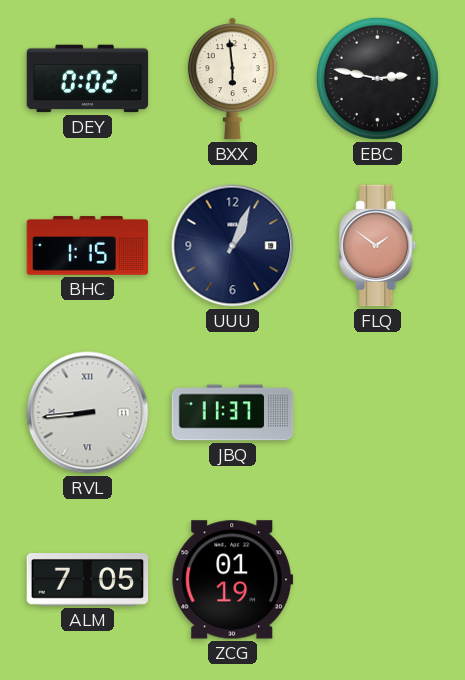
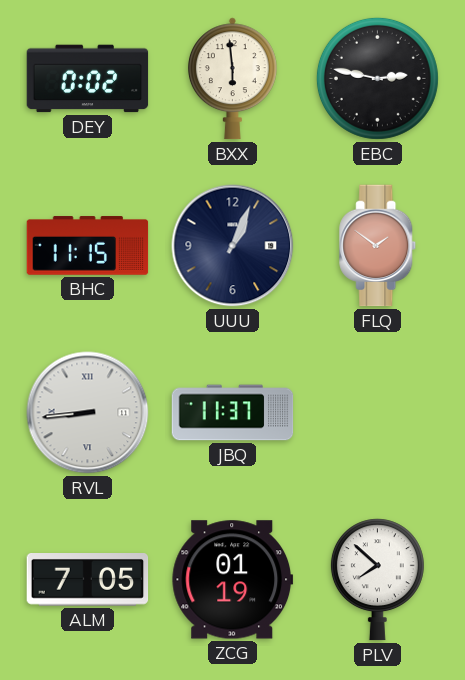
BHC: 1:15 -> 11:15
PLV: none -> 7:52
